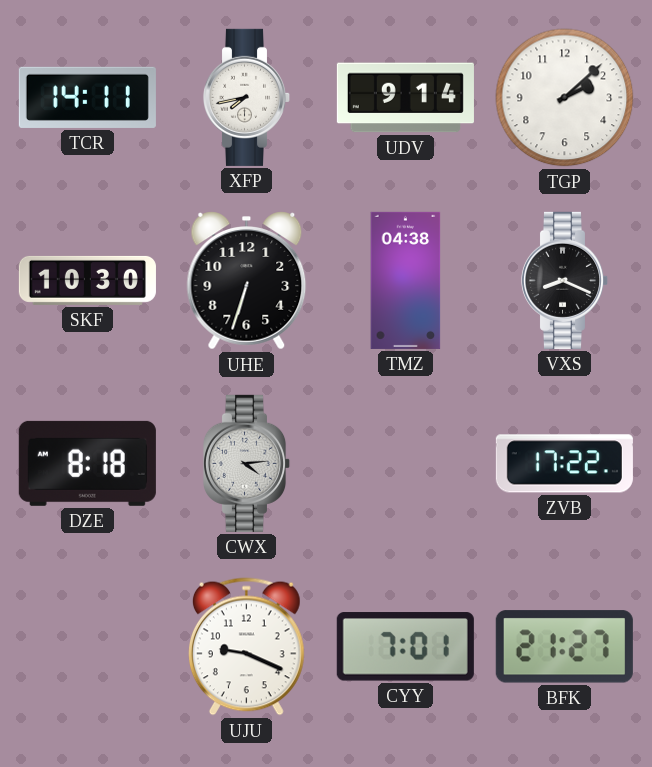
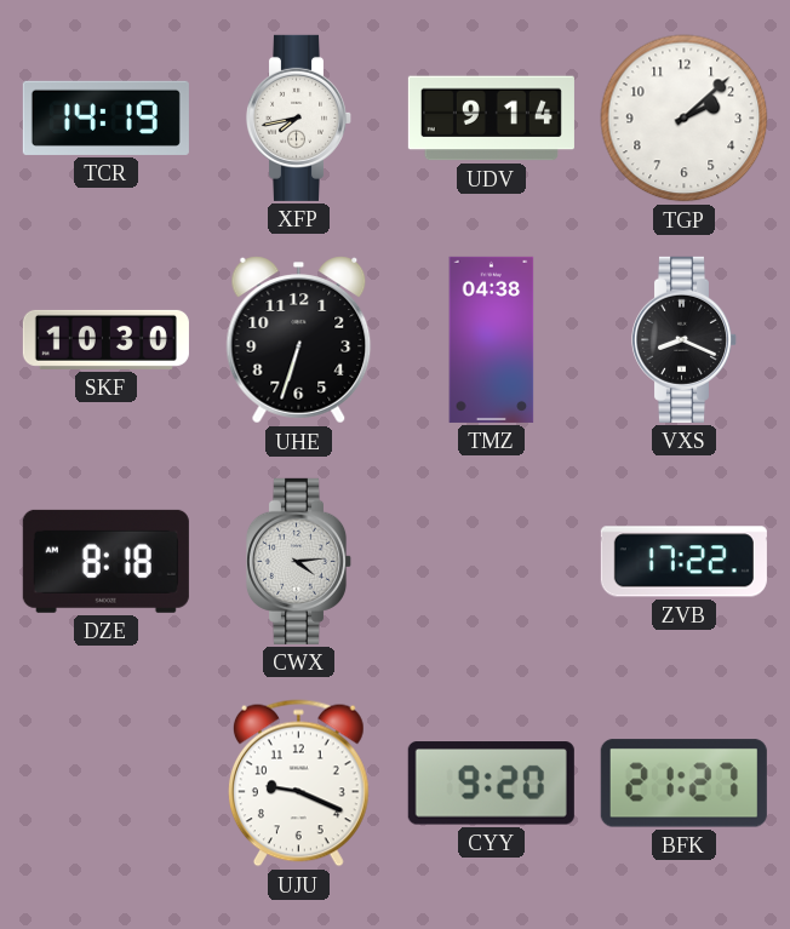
TCR: 14:11 -> 14:19
CYY: 7:01 -> 9:20
